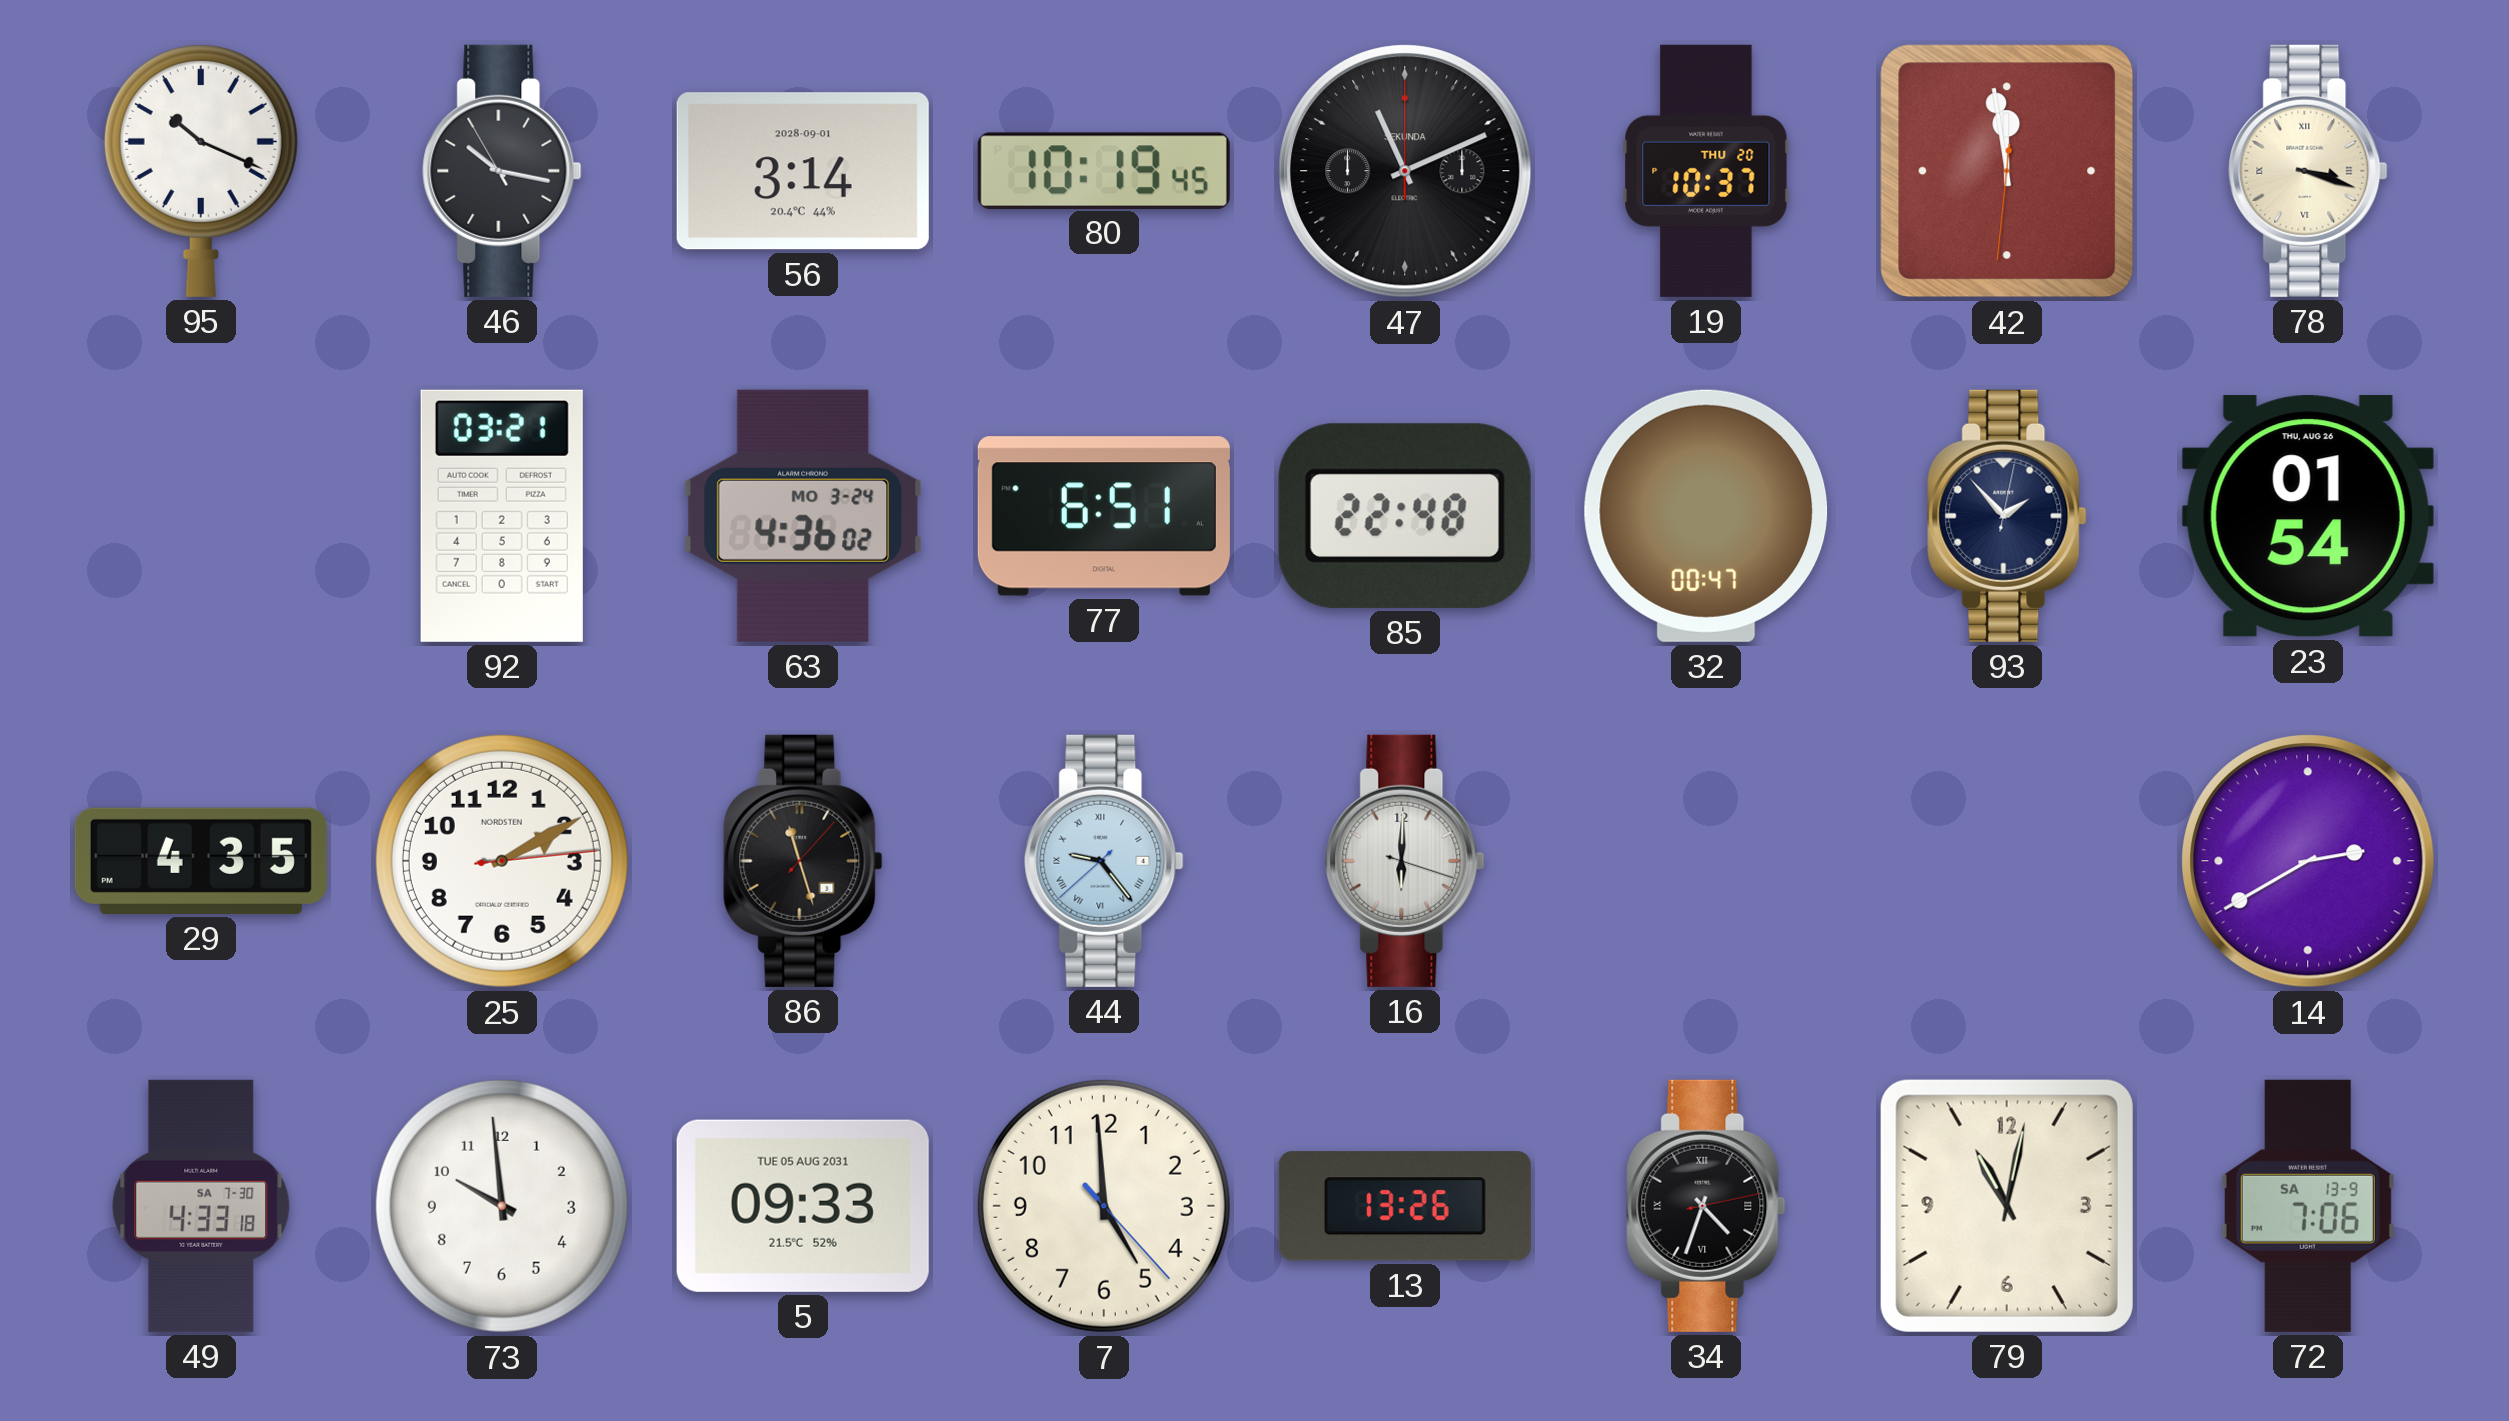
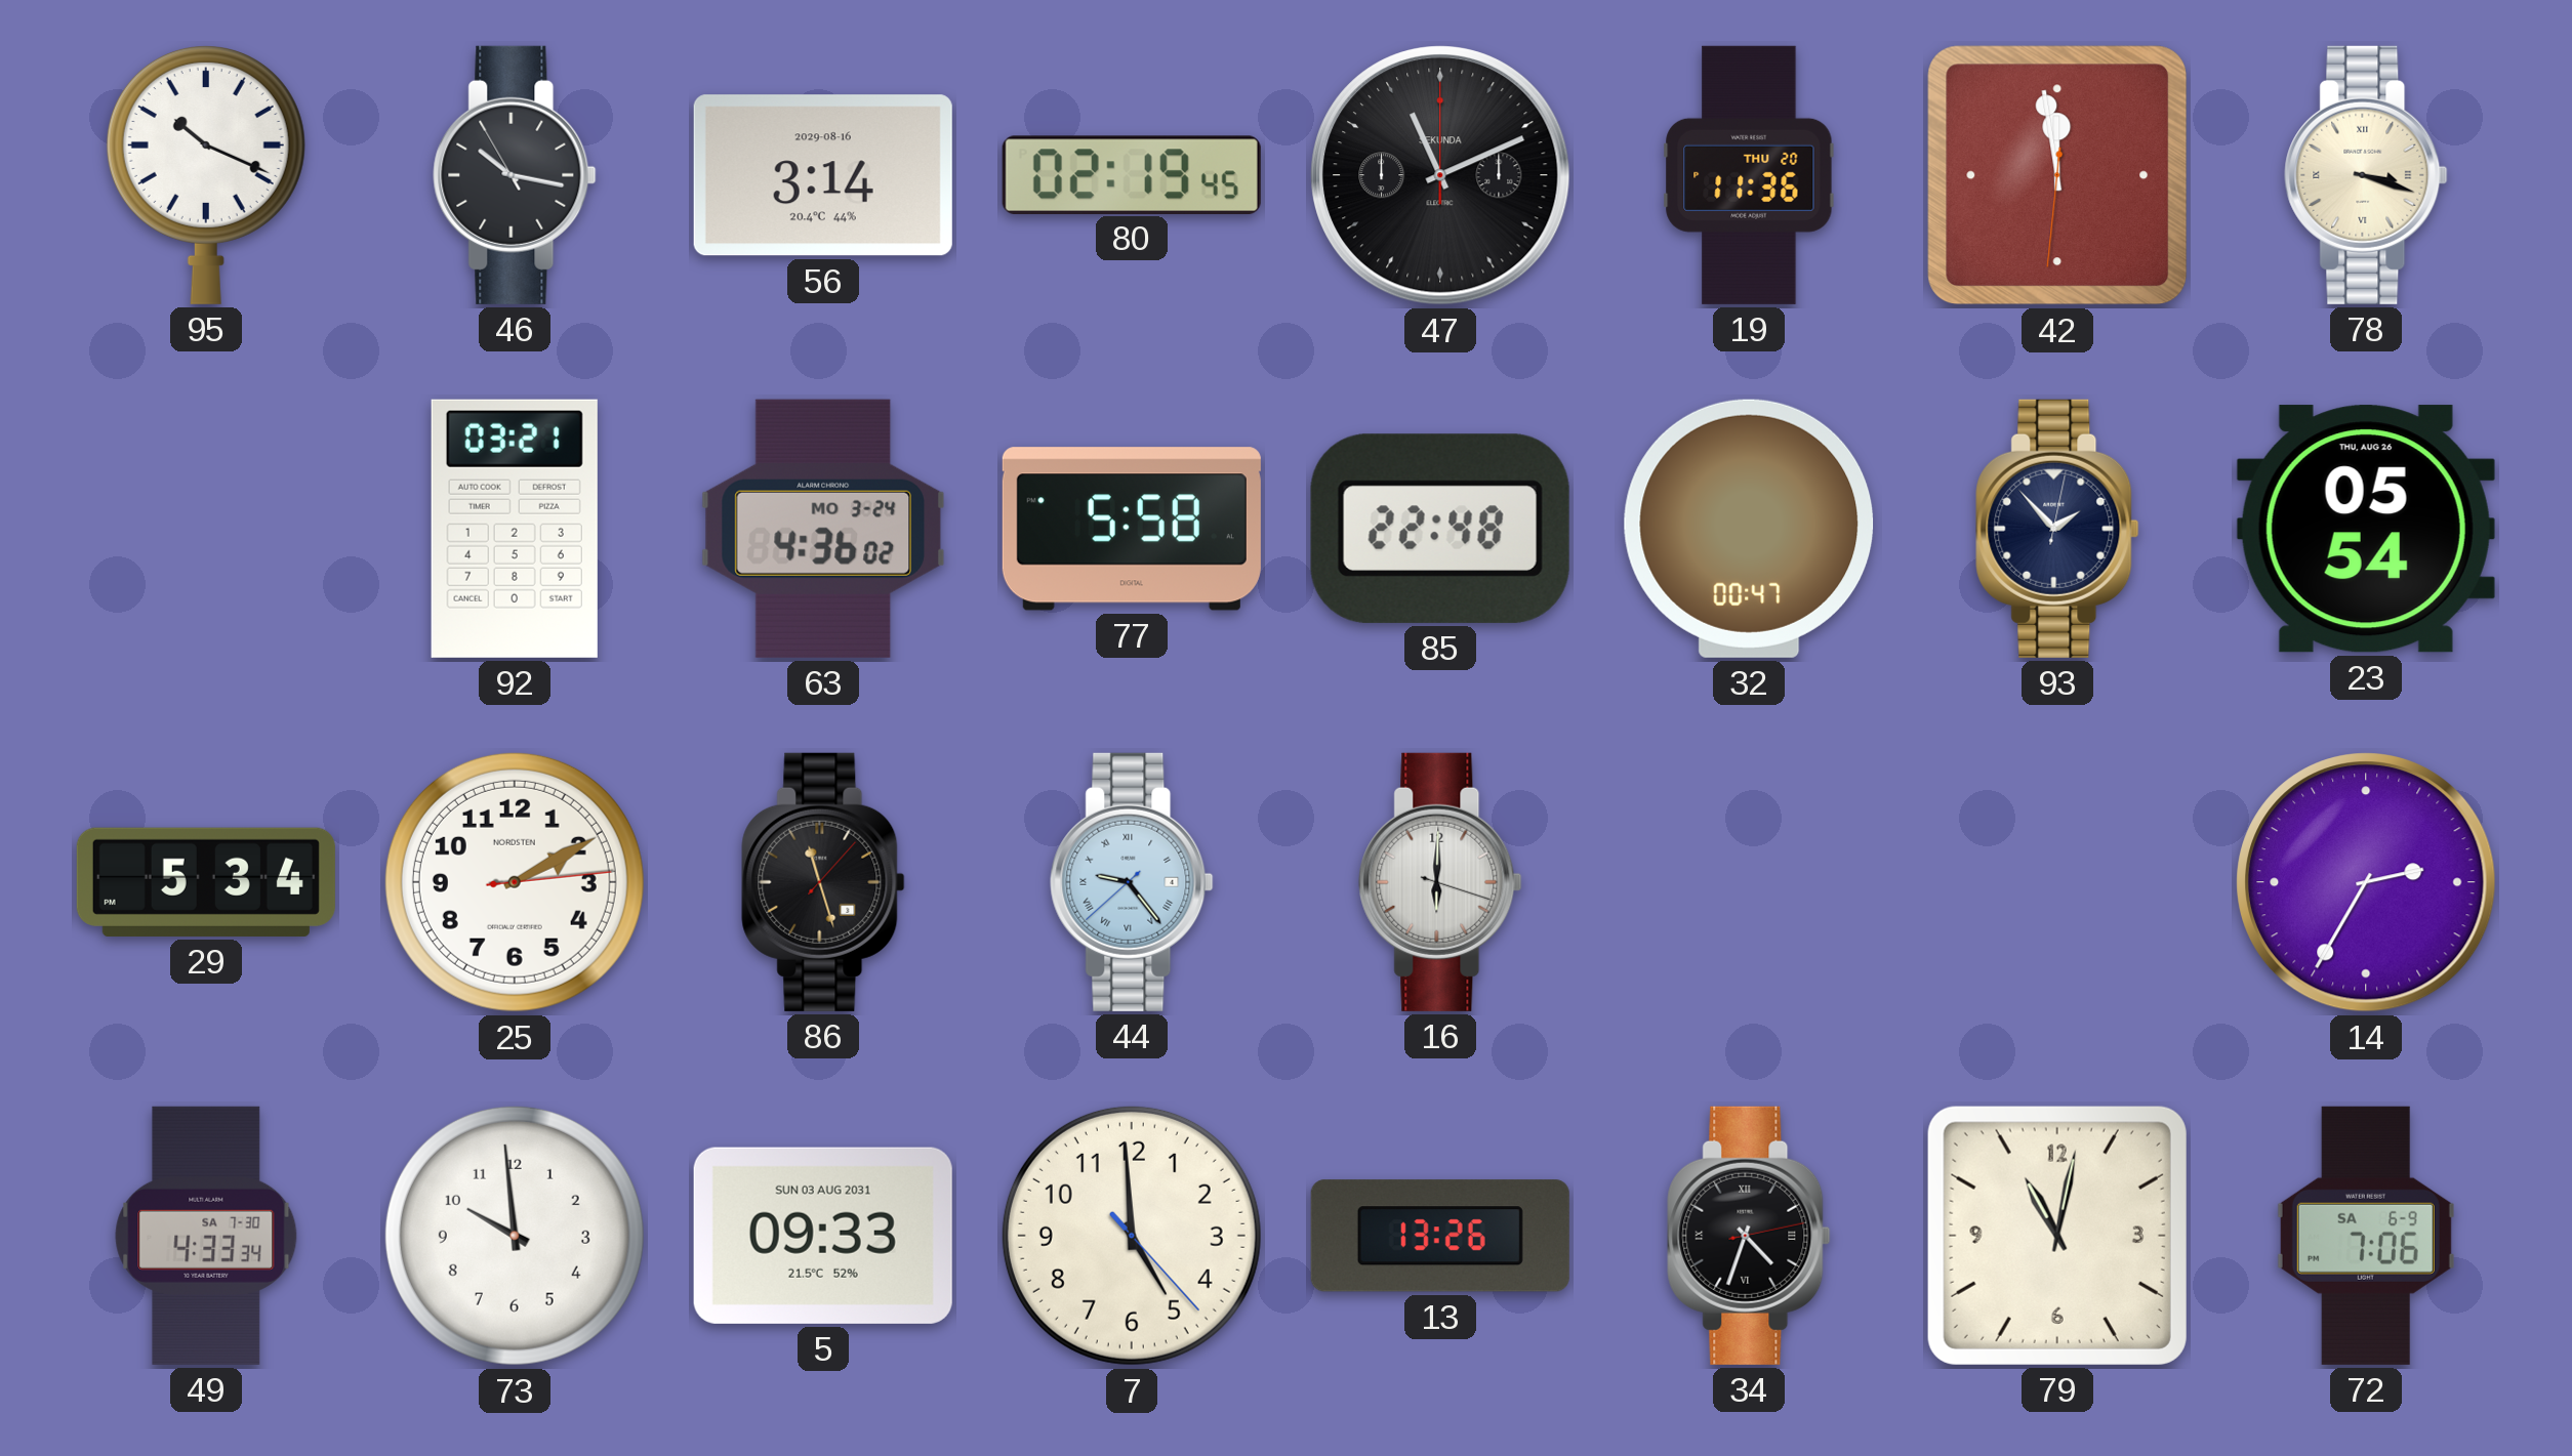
56 date: 2028-09-01 -> 2029-08-16
80: 10:19 -> 02:19
19: 10:37 -> 11:36
77: 6:51 -> 5:58
23: 01:54 -> 05:54
29: 4:35 -> 5:34
14: 2:40 -> 2:35
49: 4:33:18 -> 4:33:34
5 date: TUE 05 AUG 2031 -> SUN 03 AUG 2031
72 date: SA 13-9 -> SA 6-9
